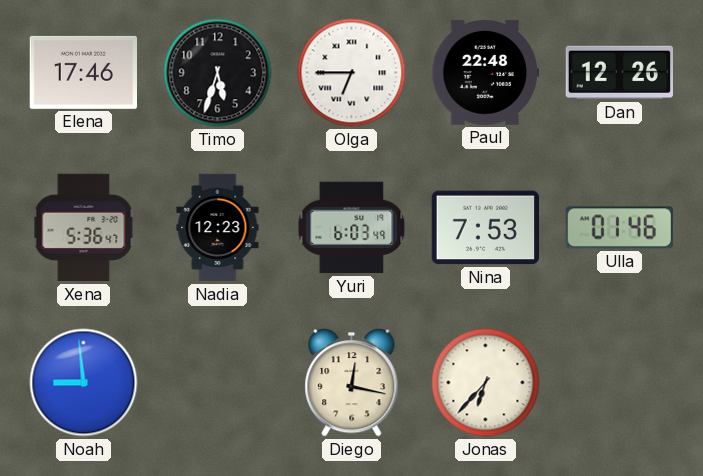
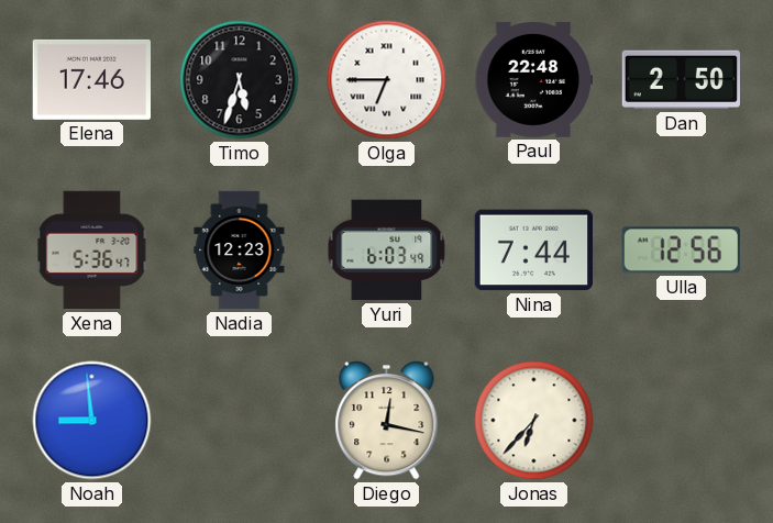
Dan: 12:26 -> 2:50
Nina: 7:53 -> 7:44
Ulla: 01:46 -> 12:56
